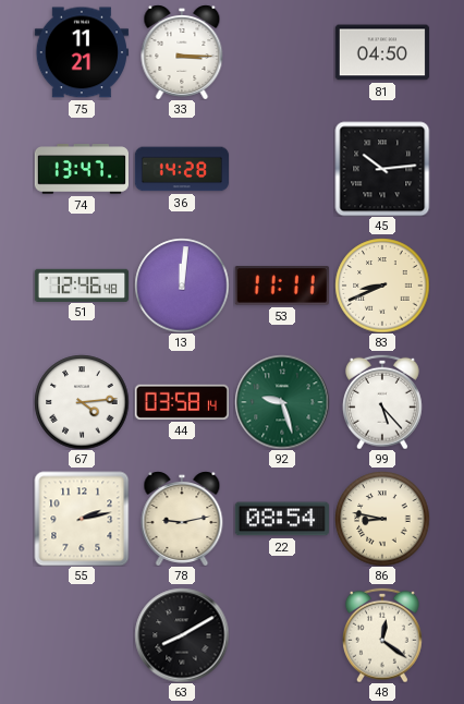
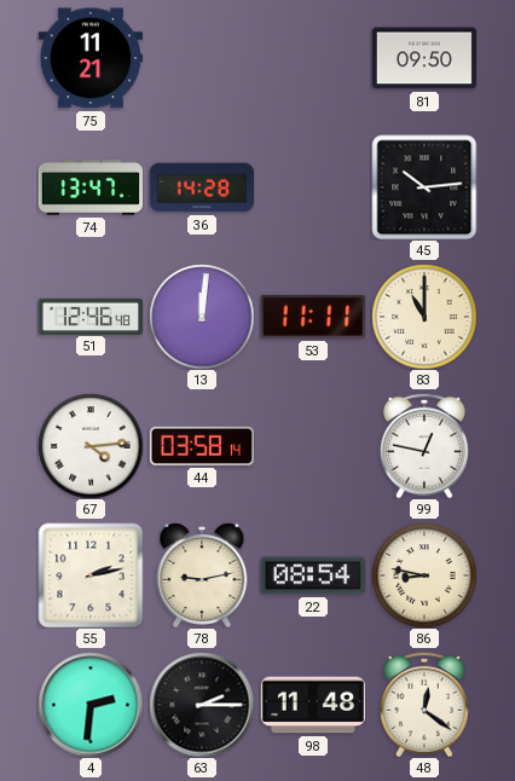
33: 3:15 -> none
81: 04:50 -> 09:50
83: 8:41 -> 11:00
92: 9:27 -> none
99: 5:23 -> 12:47
4: none -> 2:31
63: 8:10 -> 2:15
98: none -> 11:48
